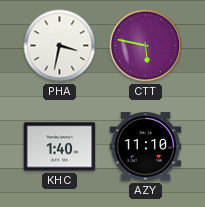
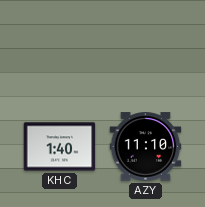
PHA: 3:32 -> none
CTT: 5:47 -> none
